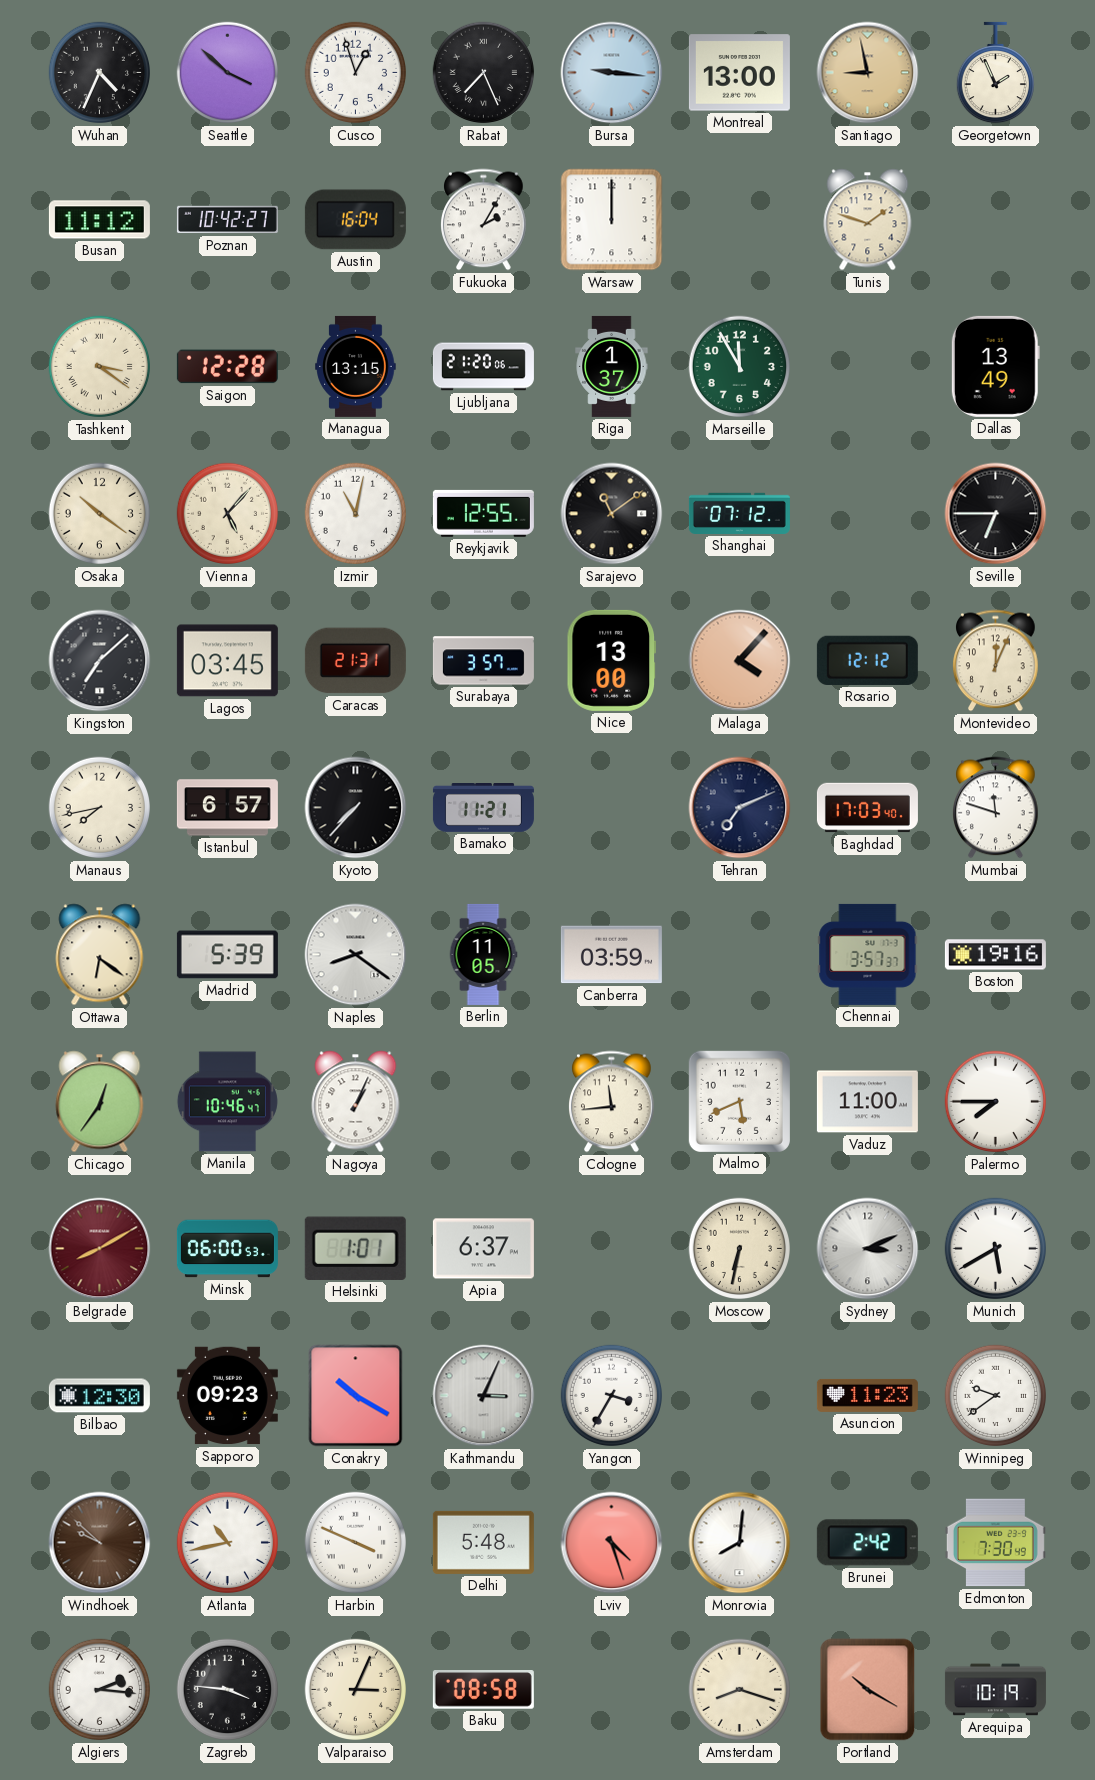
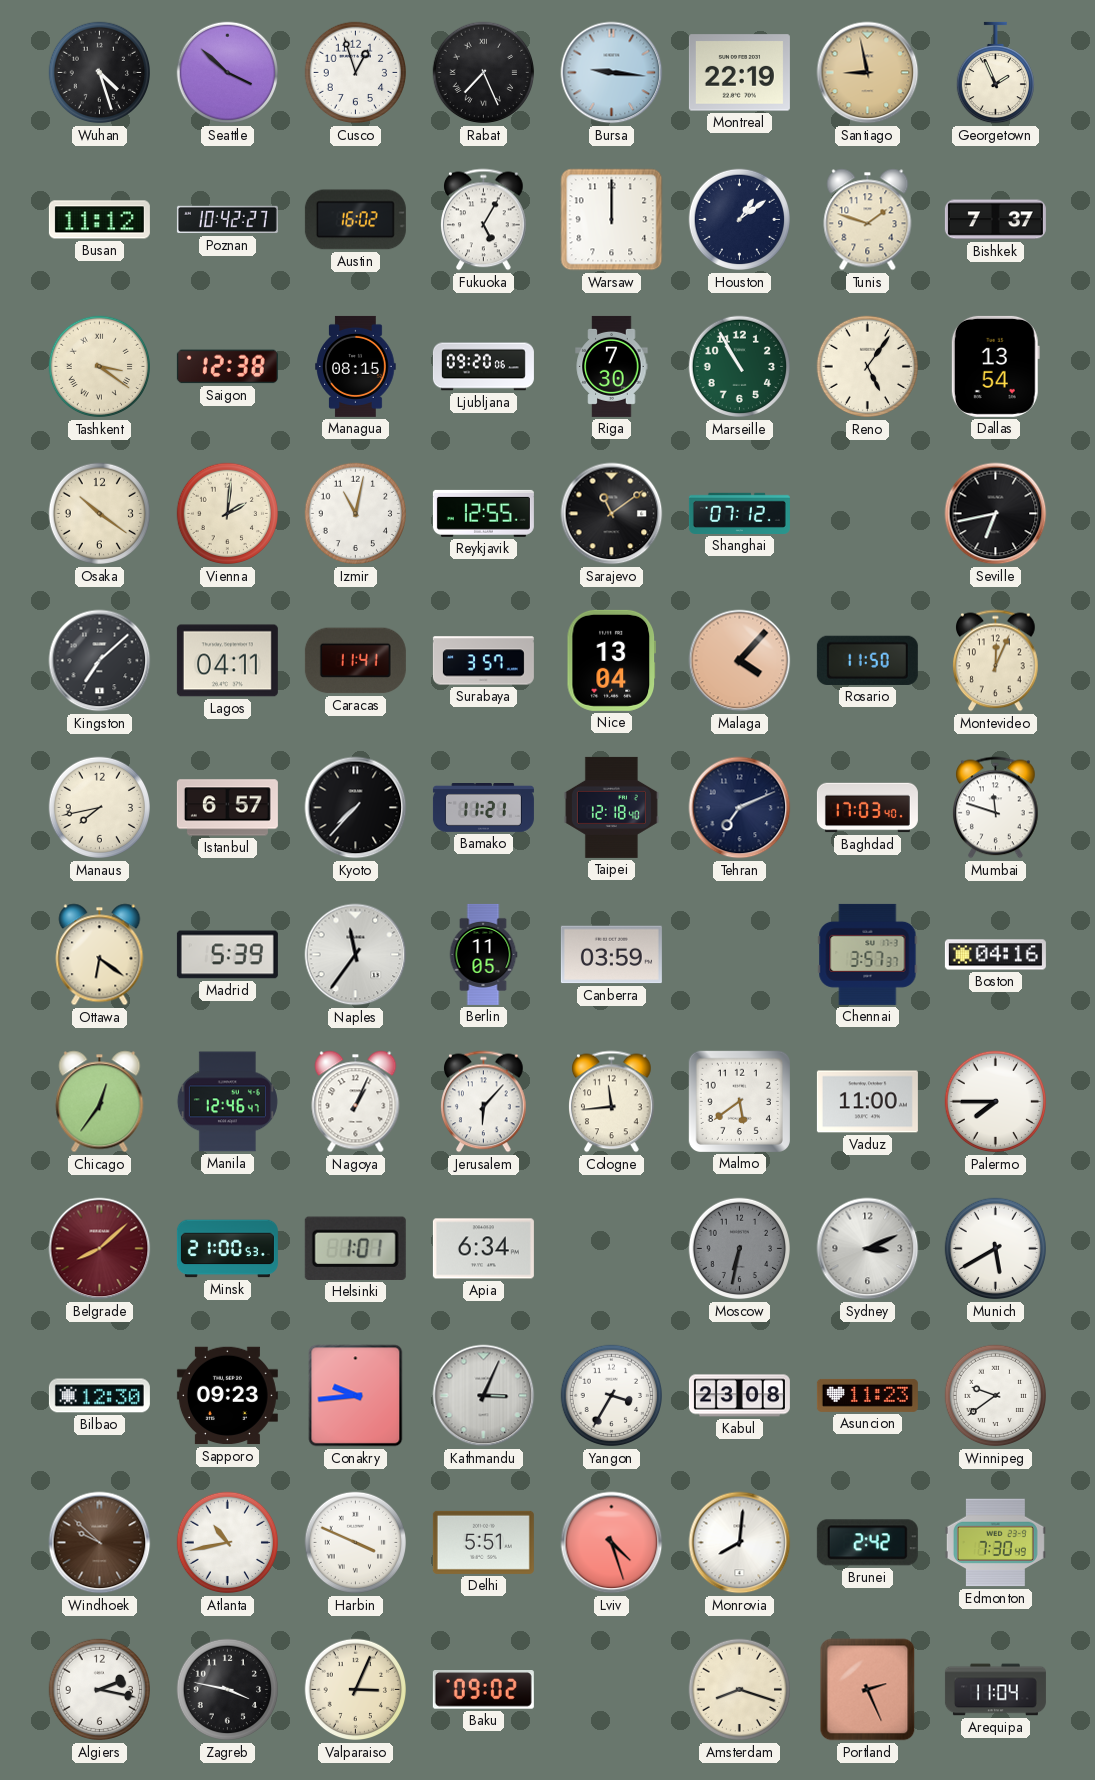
Wuhan: 4:34 -> 4:27
Montreal: 13:00 -> 22:19
Austin: 16:04 -> 16:02
Fukuoka: 2:05 -> 5:05
Houston: none -> 1:09
Bishkek: none -> 7:37
Saigon: 12:28 -> 12:38
Managua: 13:15 -> 08:15
Ljubljana: 21:20 -> 09:20
Riga: 1:37 -> 7:30
Marseille: 11:55 -> 10:55
Reno: none -> 5:06
Dallas: 13:49 -> 13:54
Vienna: 5:07 -> 2:01
Seville: 6:45 -> 6:43
Lagos: 03:45 -> 04:11
Caracas: 21:31 -> 11:41
Nice: 13:00 -> 13:04
Rosario: 12:12 -> 11:50
Taipei: none -> 12:18
Naples: 8:21 -> 11:36
Boston: 19:16 -> 04:16
Manila: 10:46 -> 12:46
Jerusalem: none -> 6:07
Malmo: 5:41 -> 5:39
Belgrade: 8:10 -> 8:08
Minsk: 06:00 -> 21:00
Apia: 6:37 -> 6:34
Moscow dial: cream -> grey
Conakry: 10:20 -> 9:44
Kabul: none -> 23:08
Delhi: 5:48 -> 5:51
Algiers: 2:16 -> 2:17
Zagreb: 3:46 -> 3:47
Baku: 08:58 -> 09:02
Portland: 10:20 -> 2:26
Arequipa: 10:19 -> 11:04
